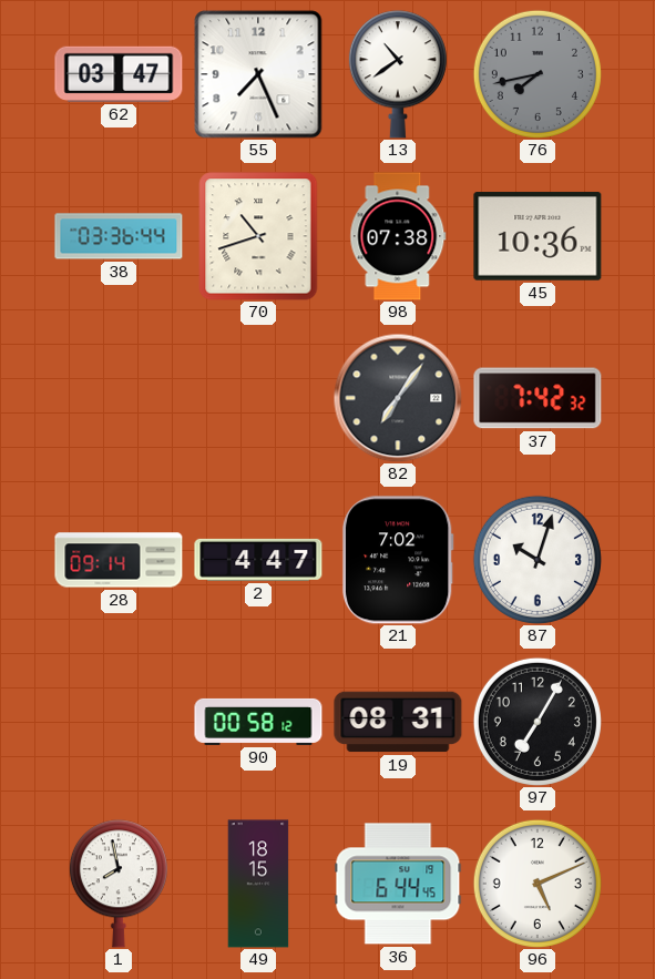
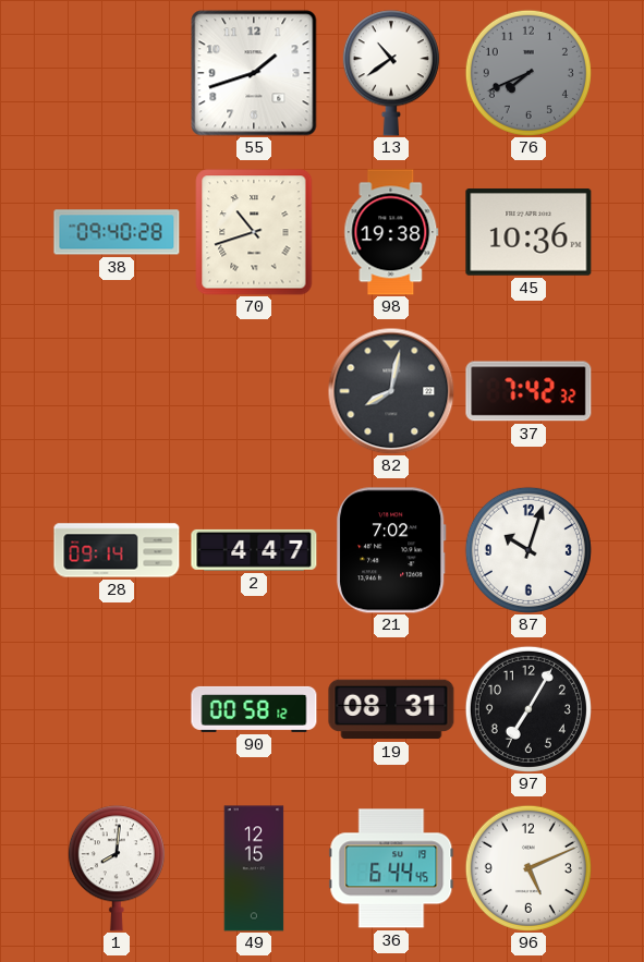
62: 03:47 -> none
55: 7:26 -> 1:42
76: 7:43 -> 7:41
38: 03:36 -> 09:40
98: 07:38 -> 19:38
82: 7:06 -> 8:02
1: 7:58 -> 8:01
49: 18:15 -> 12:15
